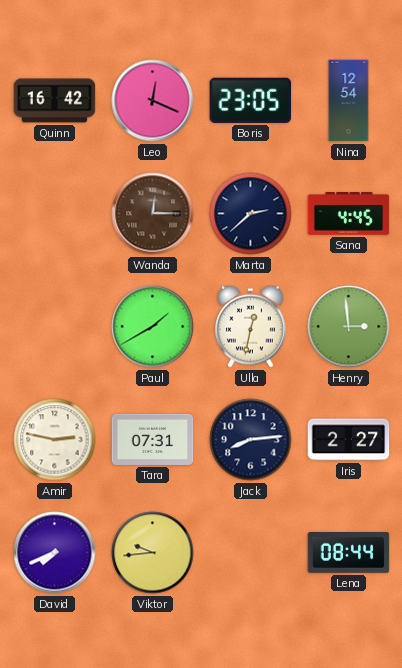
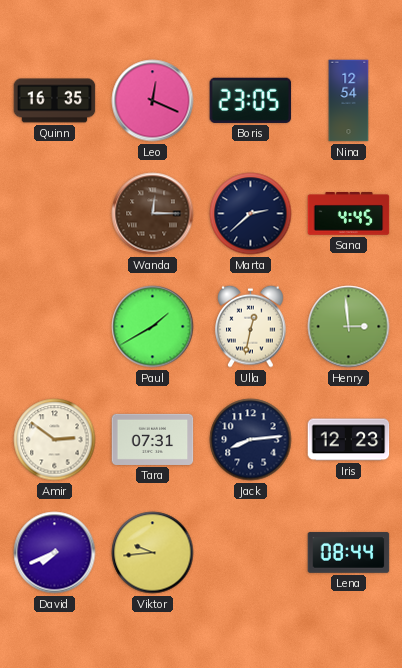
Quinn: 16:42 -> 16:35
Amir: 2:47 -> 2:51
Iris: 2:27 -> 12:23
